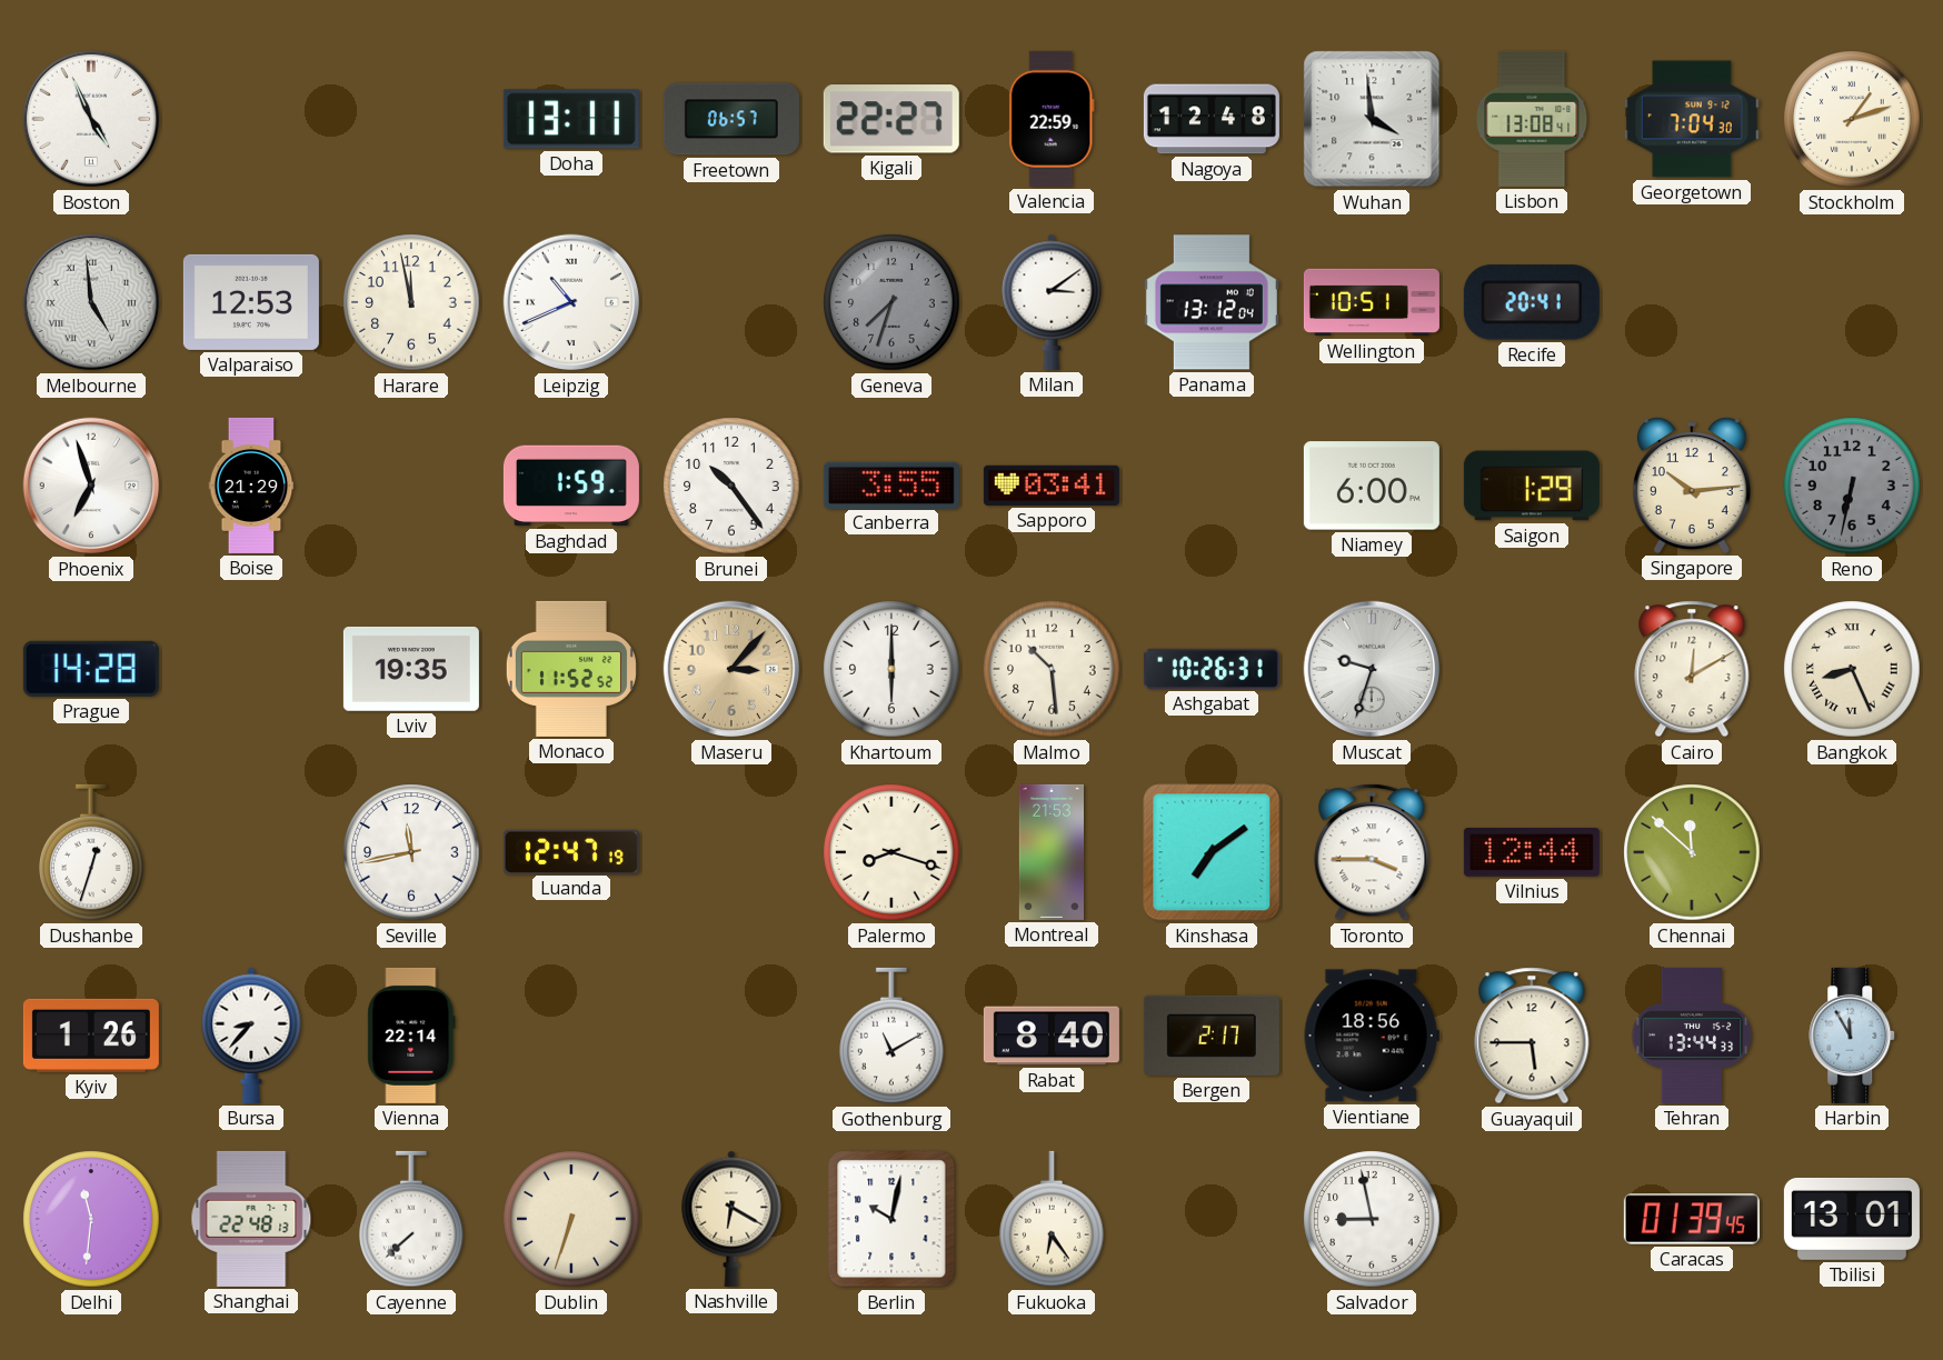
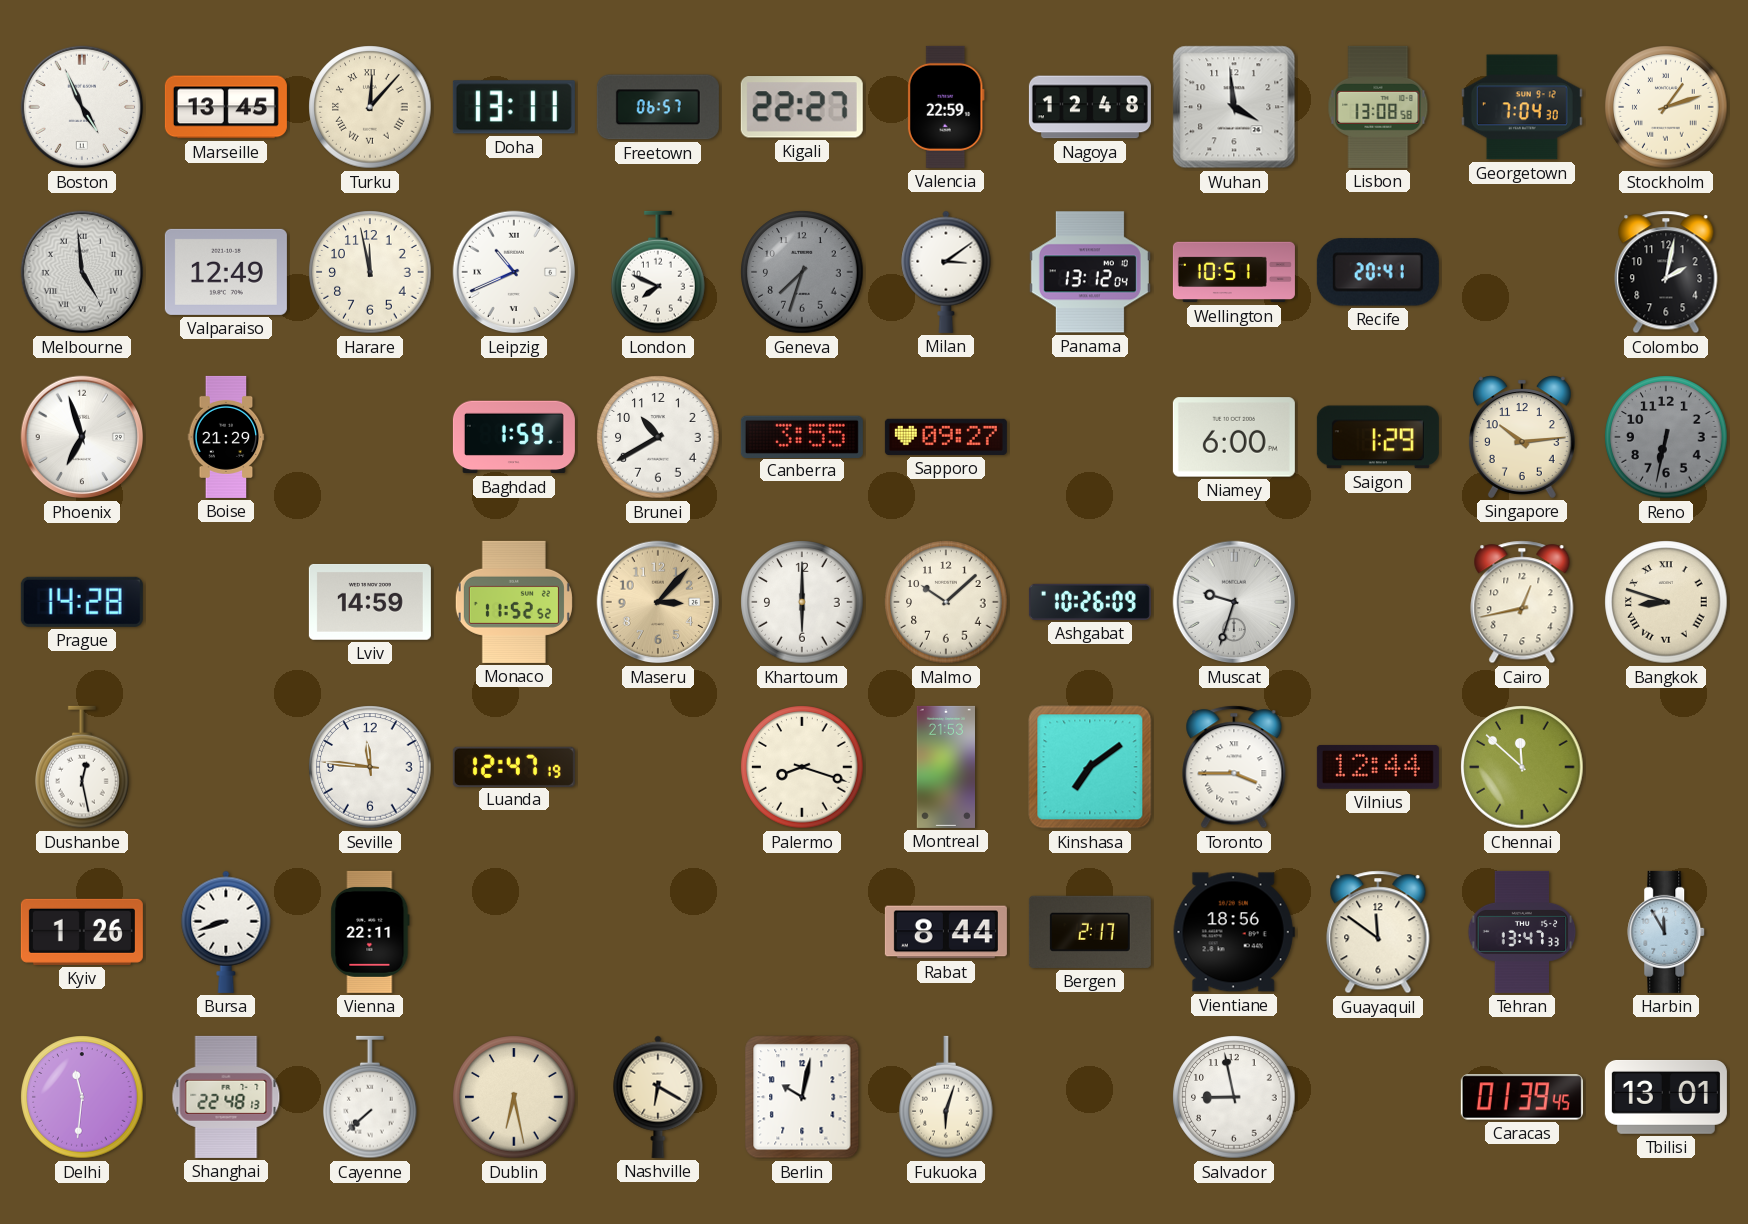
Marseille: none -> 13:45
Turku: none -> 12:07
Lisbon: 13:08:41 -> 13:08:58
Valparaiso: 12:53 -> 12:49
London: none -> 7:49
Colombo: none -> 2:02
Brunei: 10:24 -> 10:40
Sapporo: 03:41 -> 09:27
Lviv: 19:35 -> 14:59
Malmo: 10:29 -> 10:08
Ashgabat: 10:26:31 -> 10:26:09
Cairo: 12:10 -> 12:43
Bangkok: 8:26 -> 8:48
Dushanbe: 12:33 -> 12:28
Seville: 11:43 -> 11:46
Bursa: 8:37 -> 8:42
Vienna: 22:14 -> 22:11
Gothenburg: 11:10 -> none
Rabat: 8:40 -> 8:44
Guayaquil: 5:45 -> 11:51
Tehran: 13:44 -> 13:47
Dublin: 6:33 -> 6:28
Fukuoka: 6:24 -> 6:03
